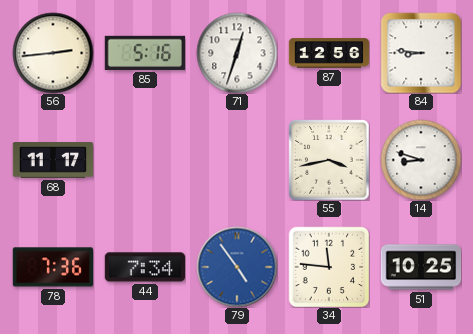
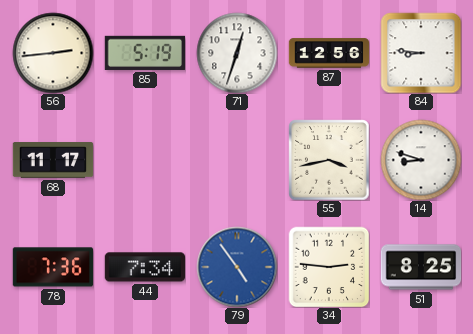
85: 5:16 -> 5:19
34: 11:46 -> 2:46
51: 10:25 -> 8:25
